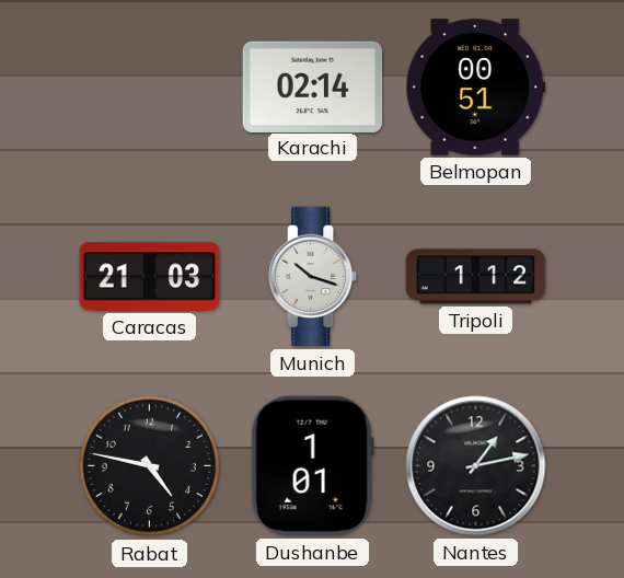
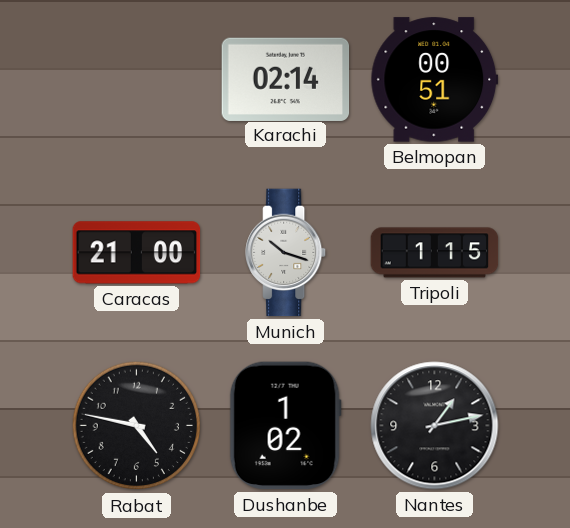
Caracas: 21:03 -> 21:00
Tripoli: 1:12 -> 1:15
Dushanbe: 1:01 -> 1:02
